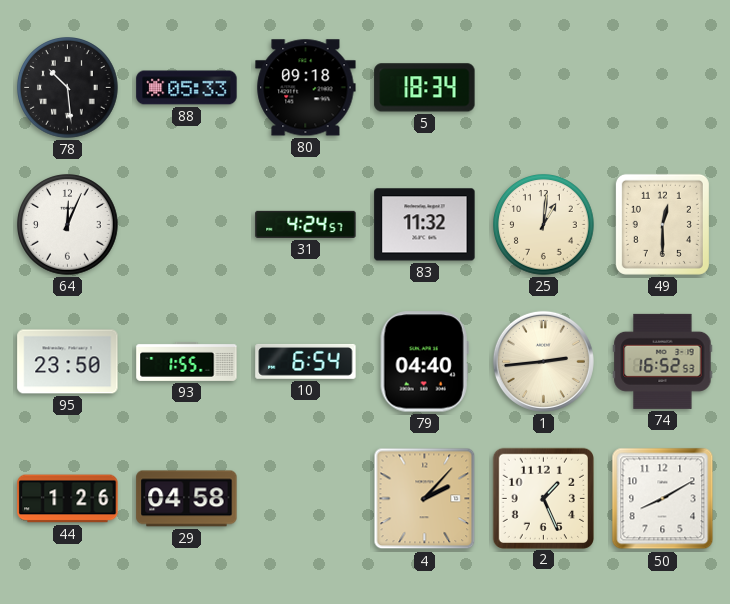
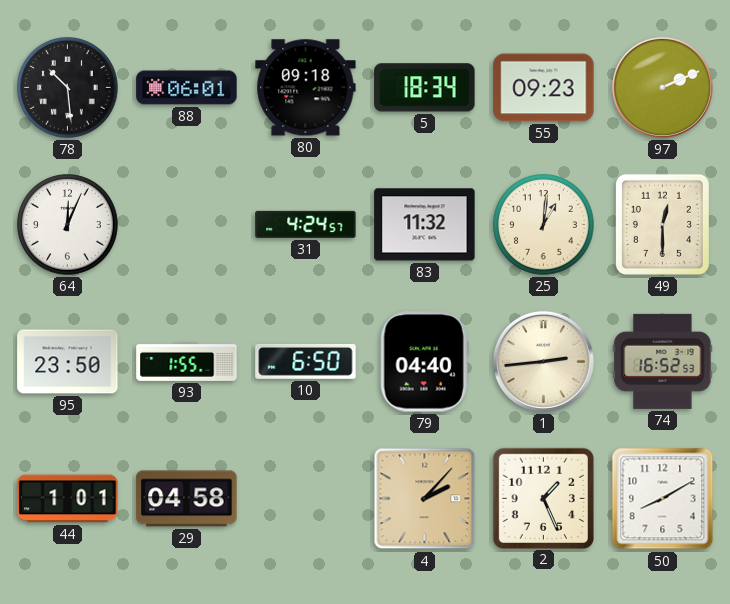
88: 05:33 -> 06:01
55: none -> 09:23
97: none -> 2:11
10: 6:54 -> 6:50
44: 1:26 -> 1:01
